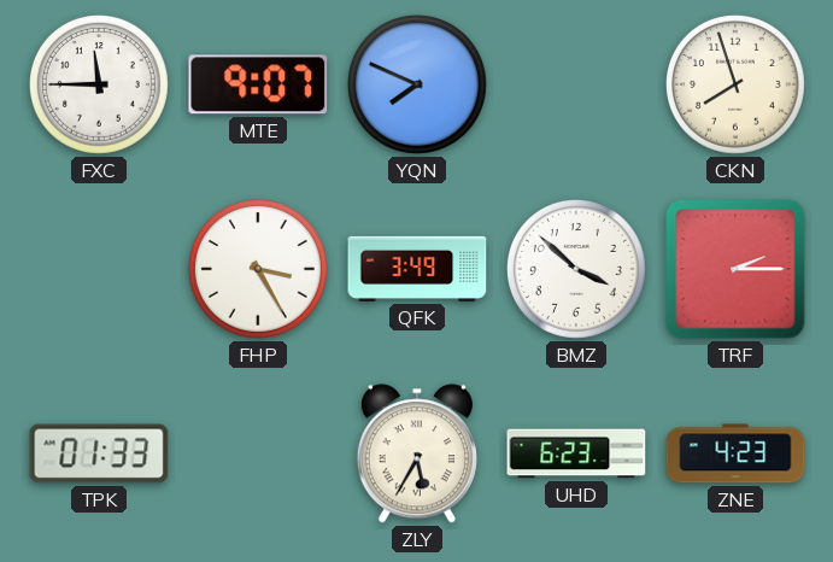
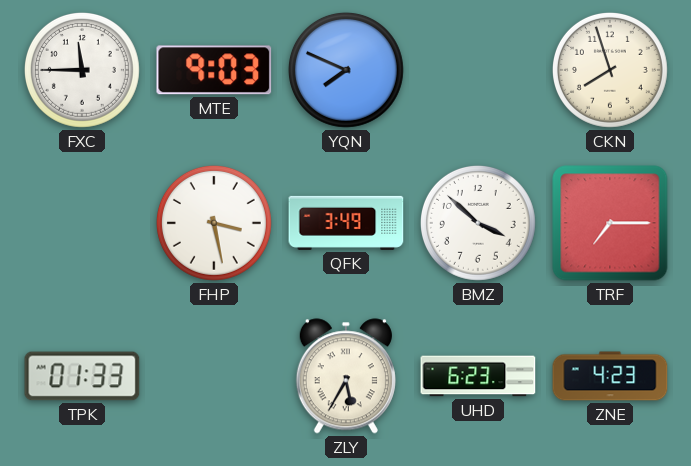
MTE: 9:07 -> 9:03
FHP: 3:25 -> 3:28
TRF: 2:15 -> 7:15
